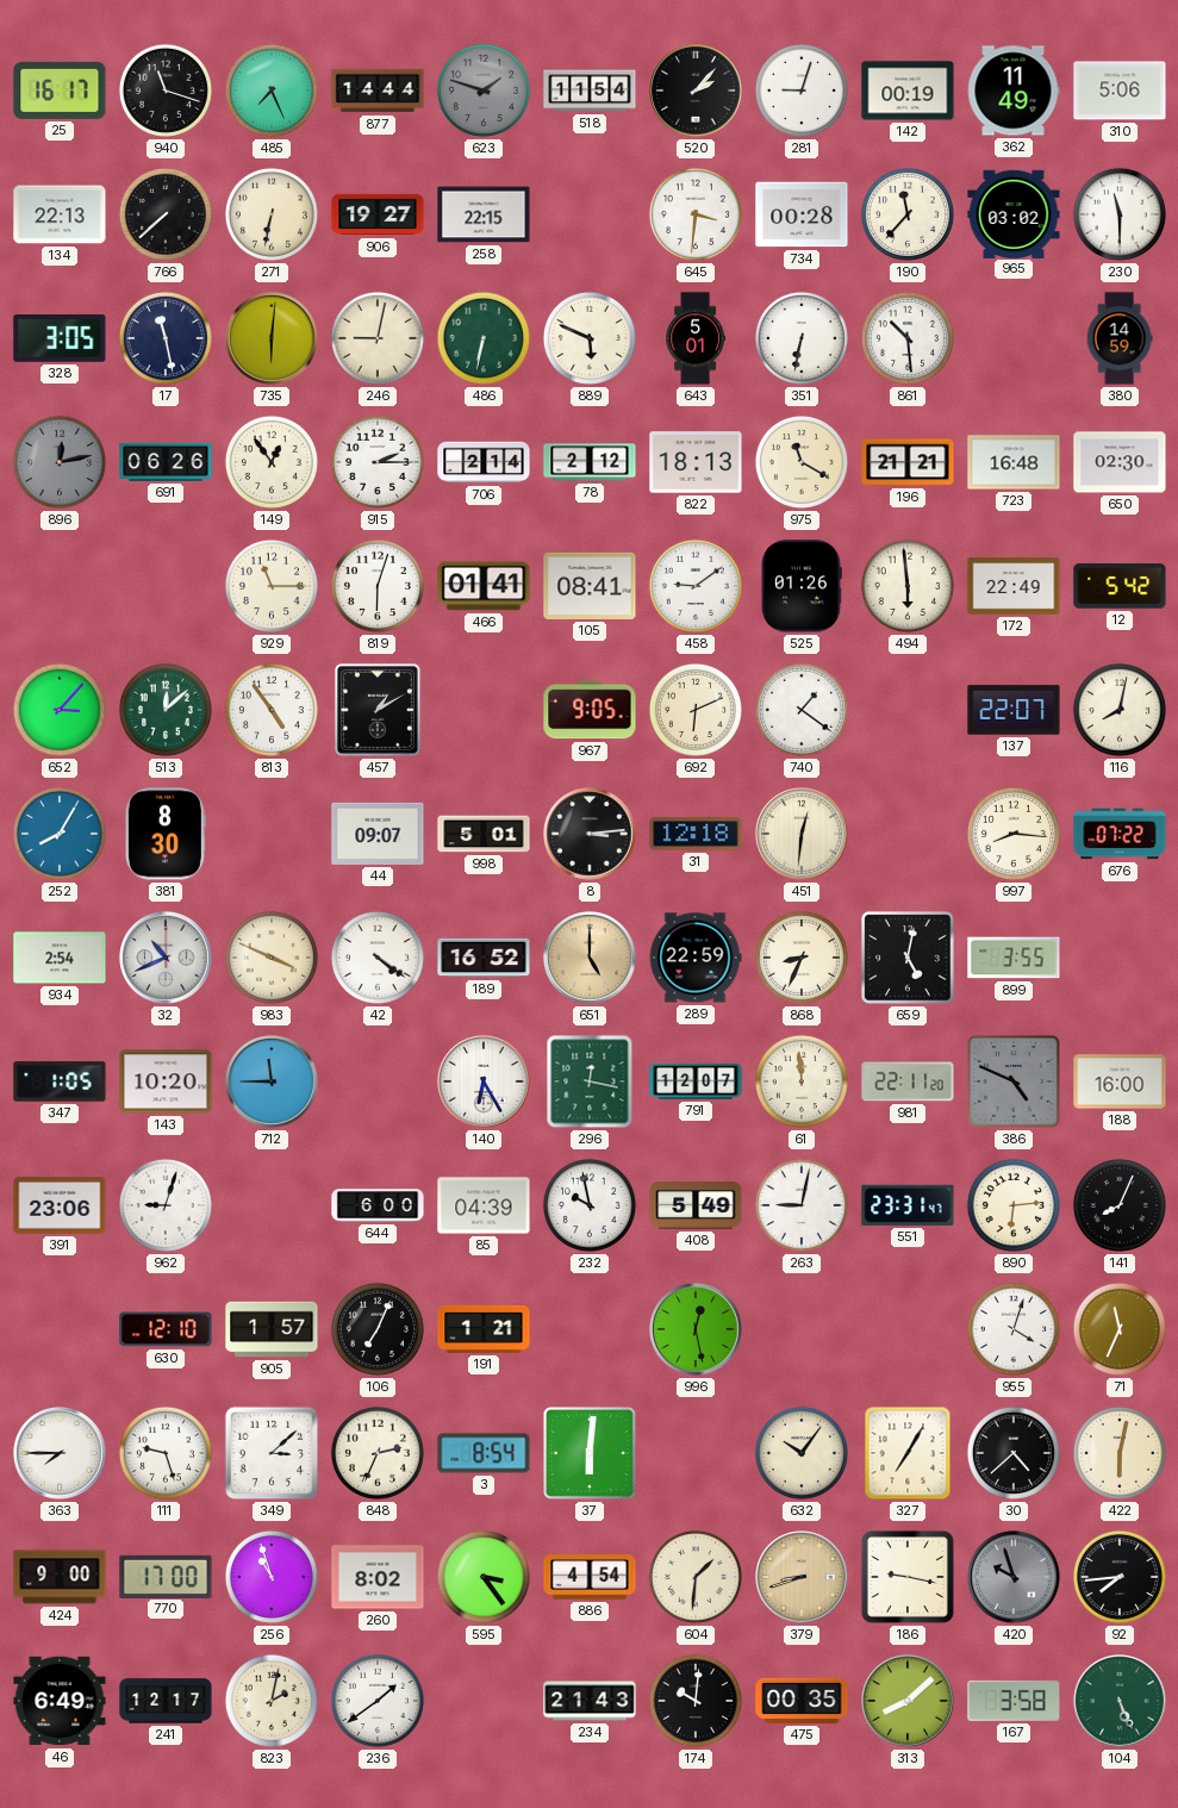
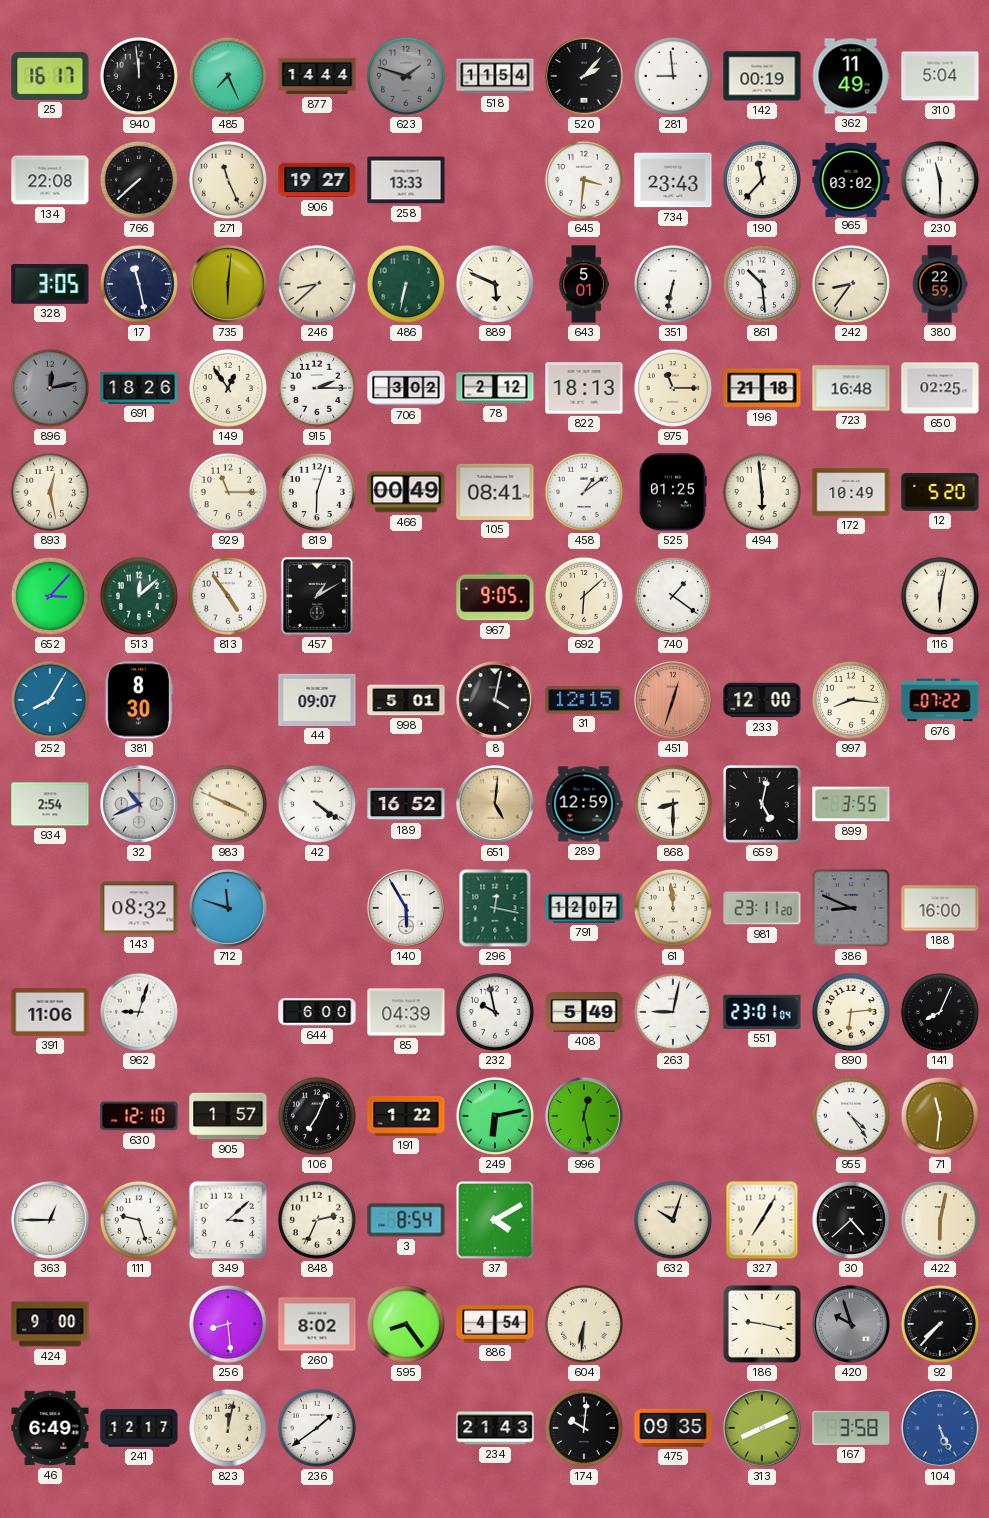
940: 11:18 -> 11:59
281: 9:03 -> 8:59
310: 5:06 -> 5:04
134: 22:13 -> 22:08
271: 6:32 -> 11:26
258: 22:15 -> 13:33
734: 00:28 -> 23:43
246: 9:02 -> 8:38
242: none -> 8:36
380: 14:59 -> 22:59
691: 06:26 -> 18:26
706: 2:14 -> 3:02
975: 11:20 -> 11:15
196: 21:21 -> 21:18
650: 02:30 -> 02:25
893: none -> 12:28
466: 01:41 -> 00:49
458: 9:09 -> 1:09
525: 01:26 -> 01:25
172: 22:49 -> 10:49
12: 5:42 -> 5:20
692: 6:11 -> 6:08
137: 22:07 -> none
116: 8:02 -> 6:02
8: 3:14 -> 4:02
31: 12:18 -> 12:15
451: 12:31 -> 12:33
451 dial: cream -> salmon
233: none -> 12:00
651: 5:00 -> 5:01
289: 22:59 -> 12:59
868: 8:34 -> 8:30
347: 1:05 -> none
143: 10:20 -> 08:32
712: 11:45 -> 11:48
140: 6:25 -> 5:55
981: 22:11 -> 23:11
386: 4:49 -> 8:49
391: 23:06 -> 11:06
551: 23:31 -> 23:01
191: 1:21 -> 1:22
249: none -> 6:13
955: 4:03 -> 4:24
71: 11:34 -> 11:31
363: 7:45 -> 12:45
37: 6:01 -> 4:10
632: 10:06 -> 10:03
770: 17:00 -> none
256: 10:57 -> 8:29
595: 3:24 -> 8:24
604: 1:31 -> 6:31
379: 8:42 -> none
92: 7:44 -> 7:37
823: 2:02 -> 12:02
475: 00:35 -> 09:35
313: 8:08 -> 8:11
104 dial: green -> blue
